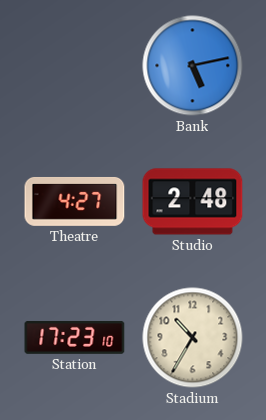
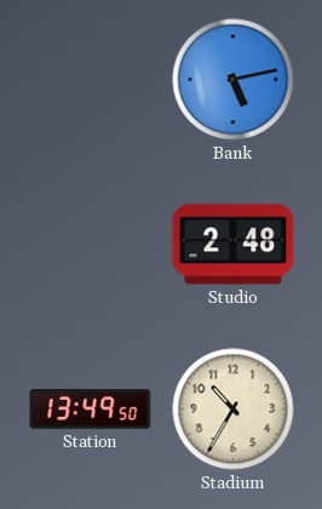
Theatre: 4:27 -> none
Station: 17:23 -> 13:49
